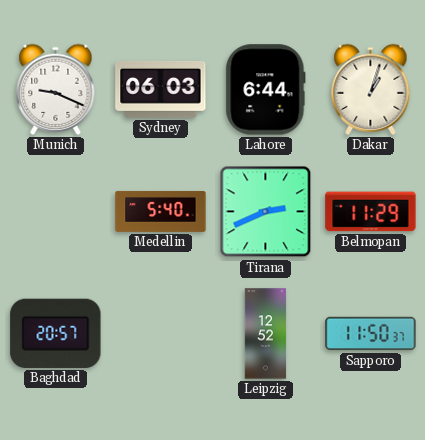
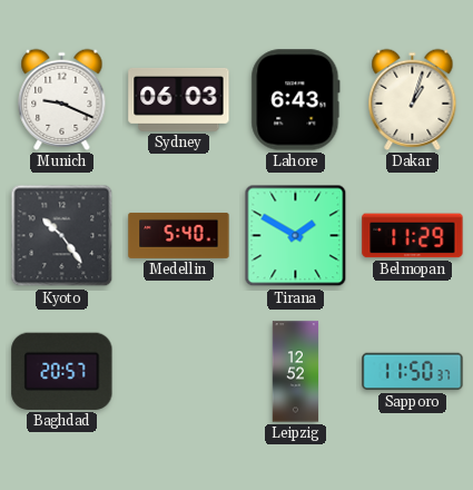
Lahore: 6:44 -> 6:43
Kyoto: none -> 10:24
Tirana: 2:41 -> 1:50
